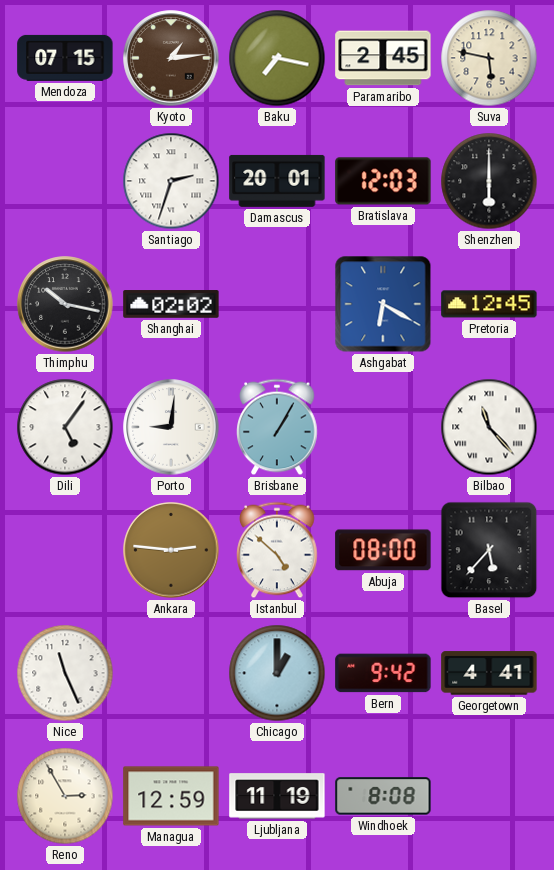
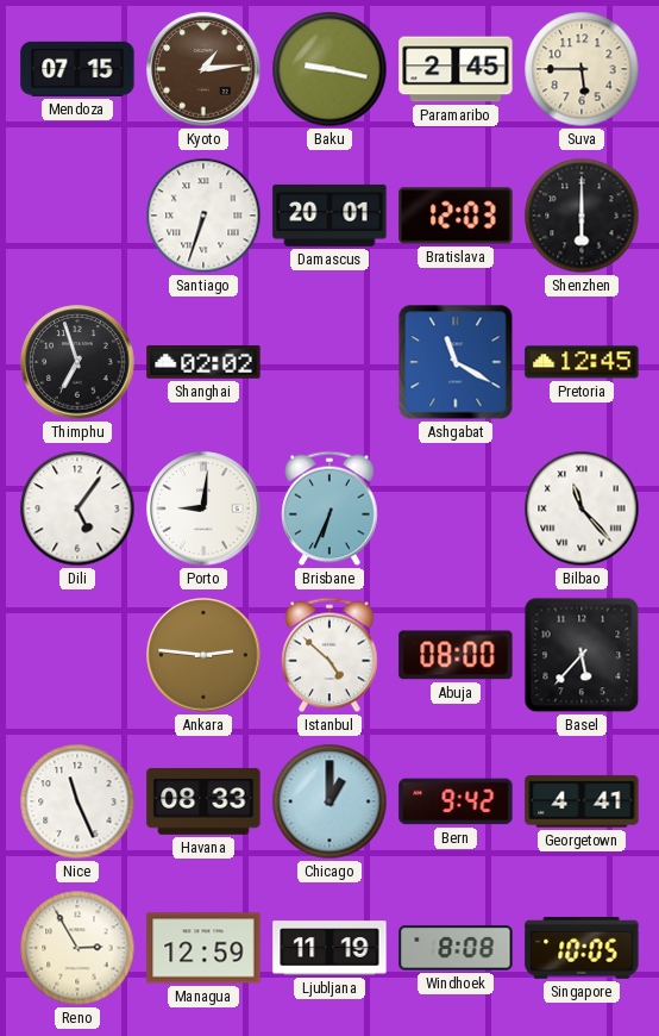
Baku: 7:17 -> 9:17
Suva: 5:47 -> 5:45
Santiago: 2:33 -> 6:33
Thimphu: 10:17 -> 6:57
Ashgabat: 6:20 -> 11:20
Brisbane: 1:05 -> 6:34
Havana: none -> 08:33
Singapore: none -> 10:05
